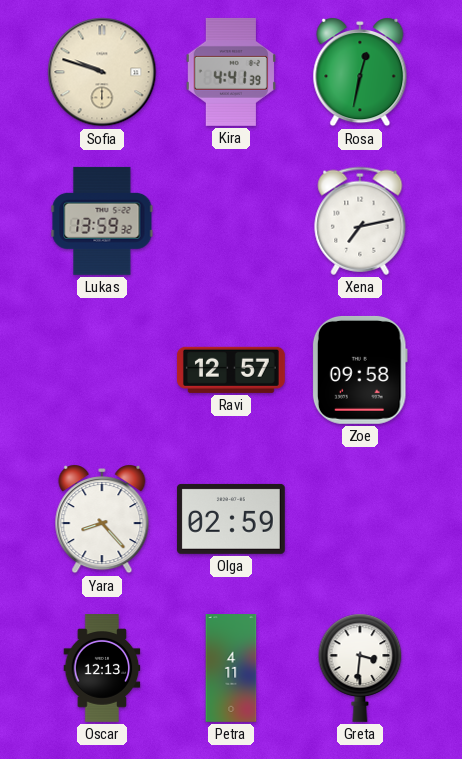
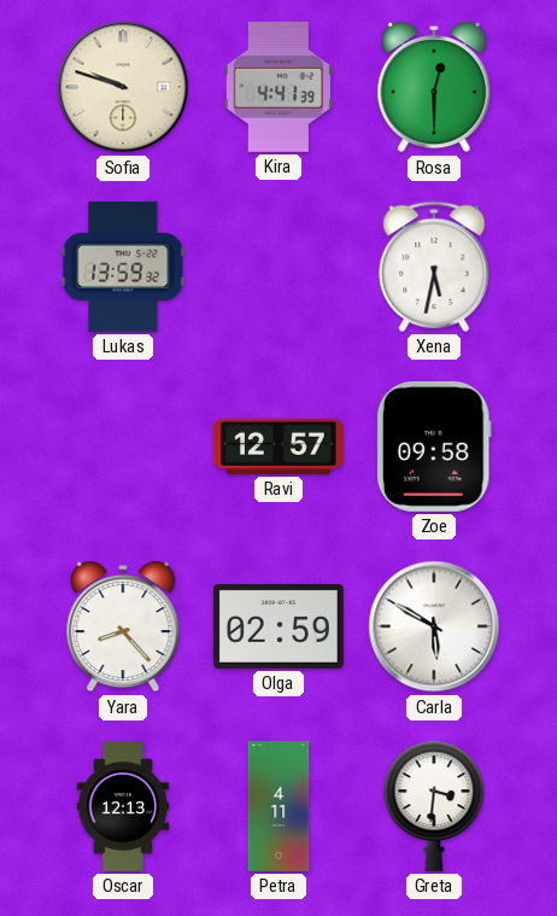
Rosa: 12:32 -> 12:30
Xena: 7:13 -> 5:32
Carla: none -> 5:50
